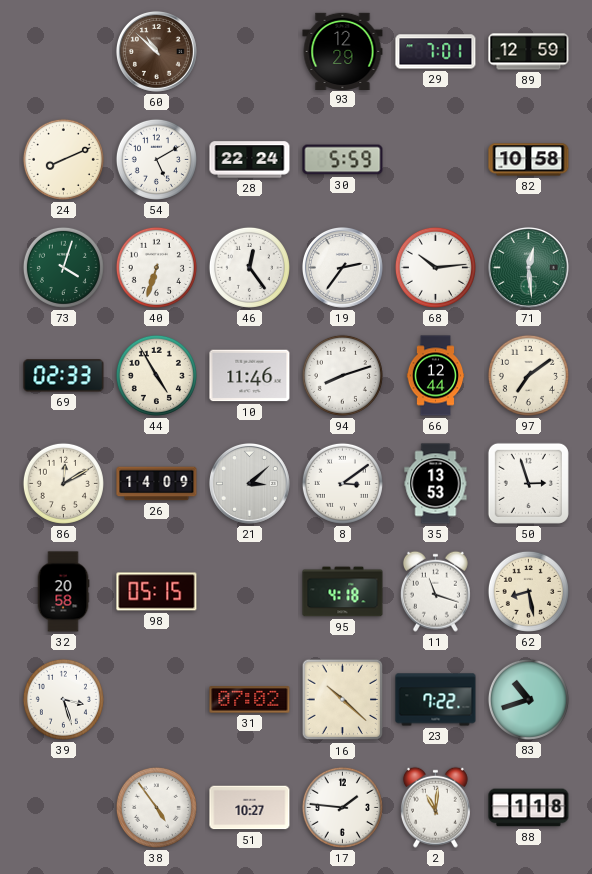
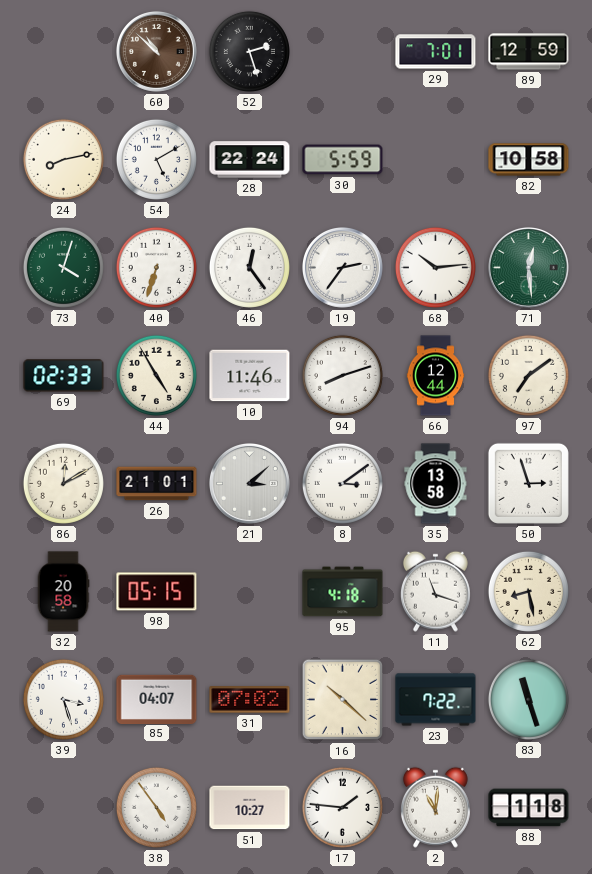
52: none -> 2:27
93: 12:29 -> none
24: 8:11 -> 8:13
26: 14:09 -> 21:01
35: 13:53 -> 13:58
85: none -> 04:07
83: 10:42 -> 11:27
